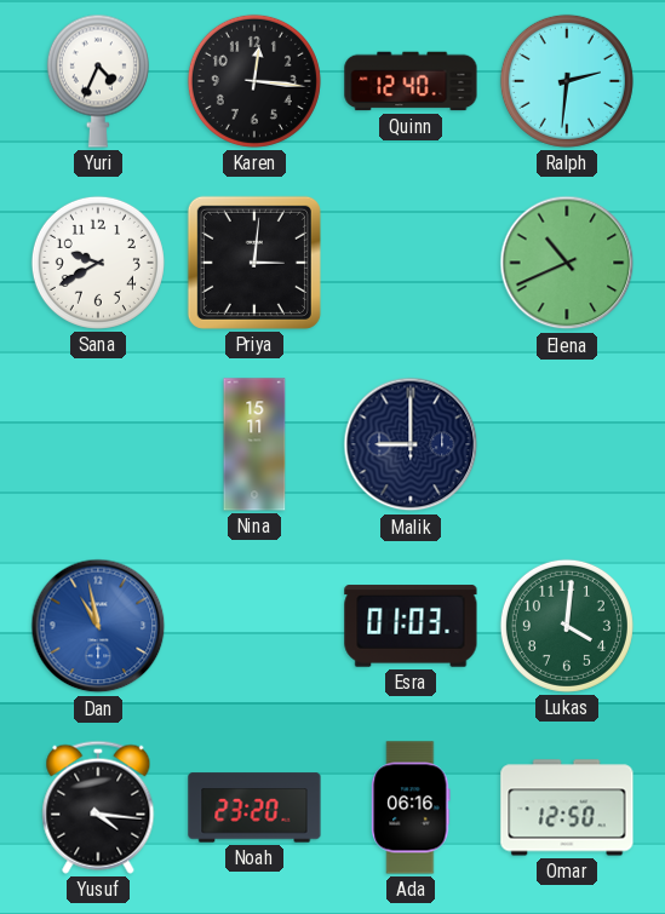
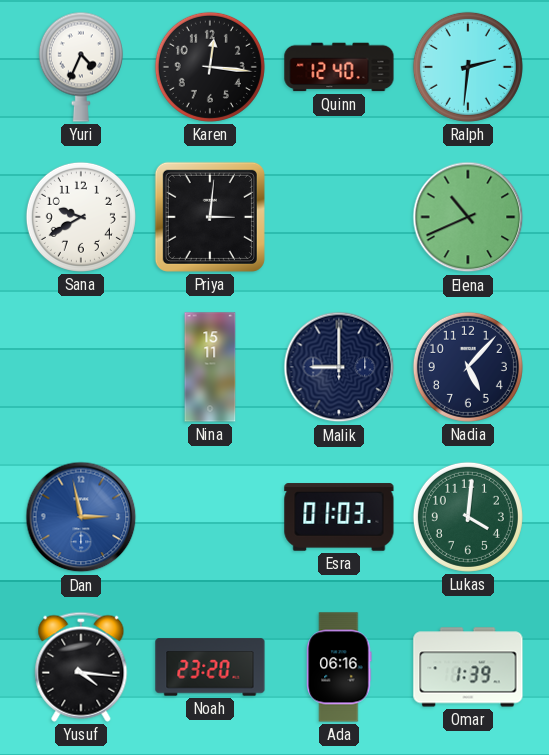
Nadia: none -> 5:07
Dan: 10:58 -> 2:58
Omar: 12:50 -> 1:39
